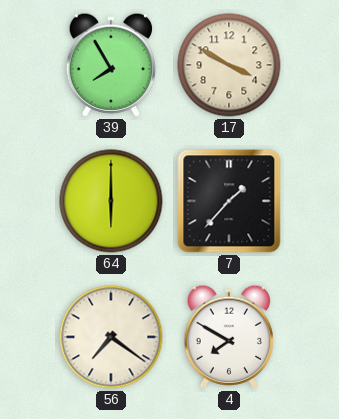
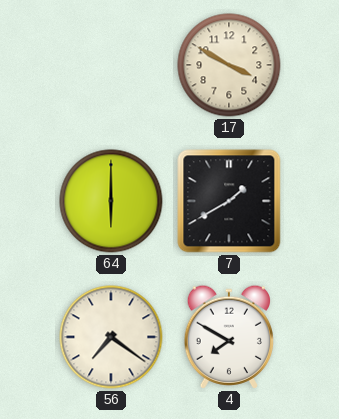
39: 7:55 -> none
7: 1:37 -> 1:40
